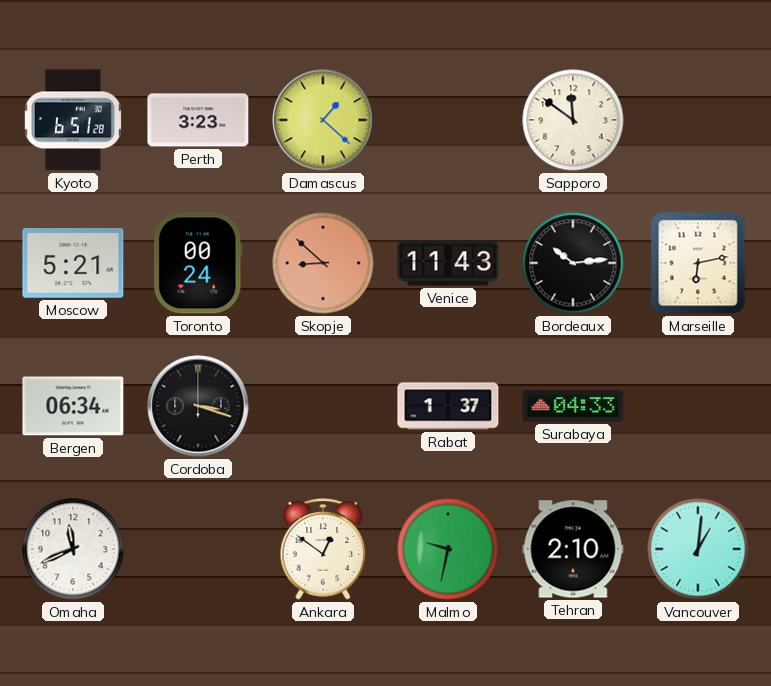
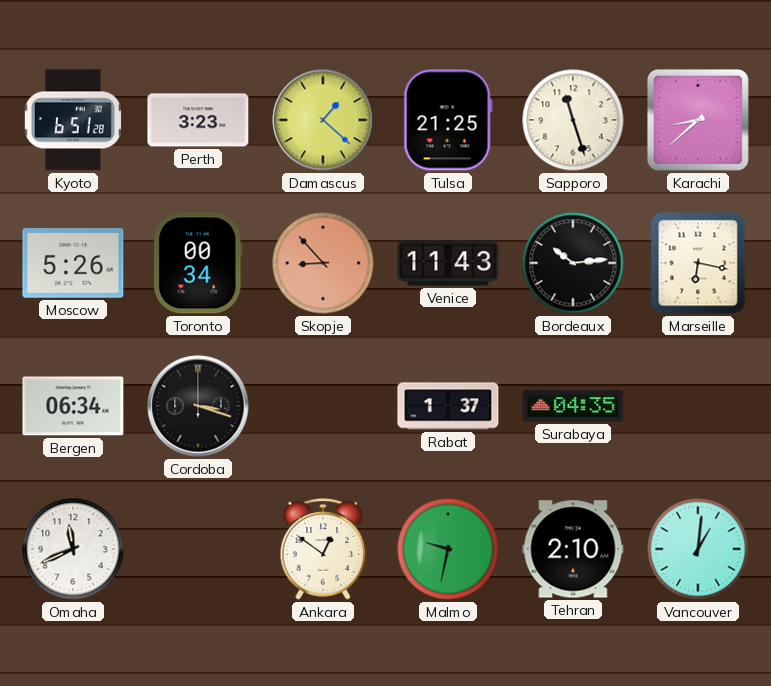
Tulsa: none -> 21:25
Sapporo: 11:51 -> 11:27
Karachi: none -> 8:38
Moscow: 5:21 -> 5:26
Toronto: 00:24 -> 00:34
Skopje: 8:52 -> 8:53
Marseille: 6:13 -> 6:17
Surabaya: 04:33 -> 04:35
